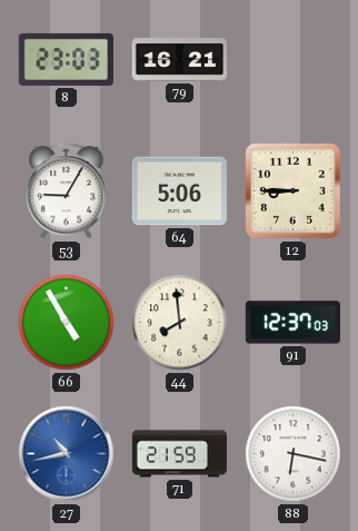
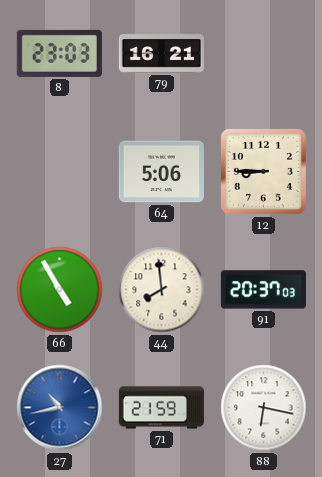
53: 9:05 -> none
91: 12:37 -> 20:37
